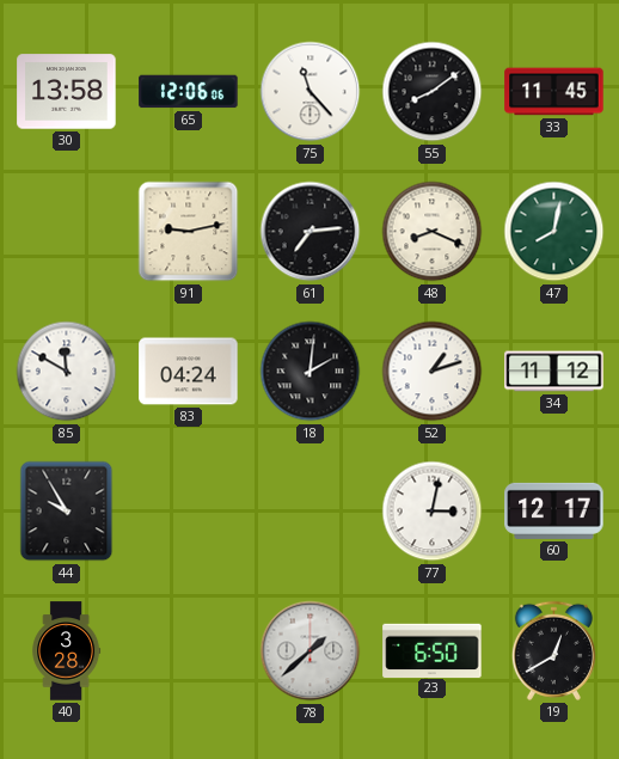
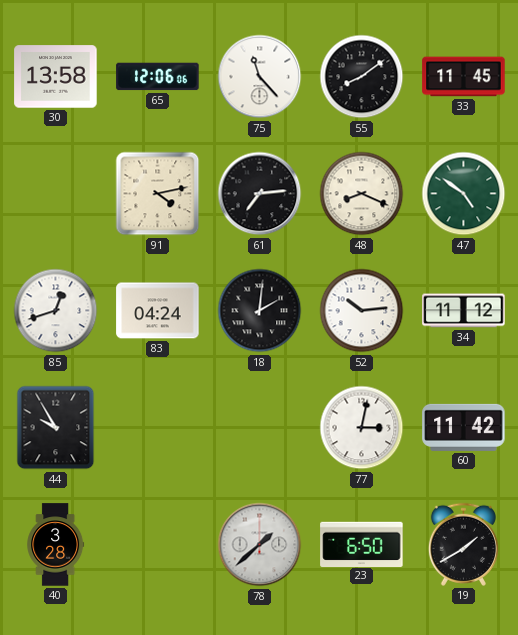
91: 9:13 -> 4:13
47: 8:02 -> 4:51
85: 11:50 -> 12:42
52: 1:12 -> 10:14
60: 12:17 -> 11:42
19: 12:40 -> 1:40
